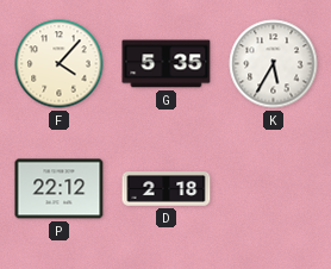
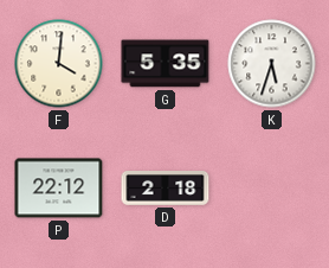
F: 4:07 -> 4:01
K: 5:35 -> 5:33
